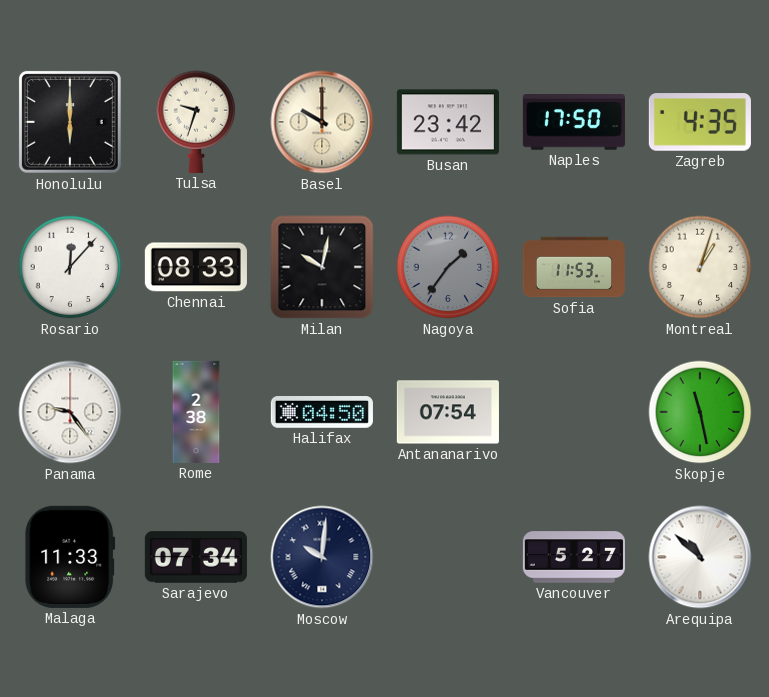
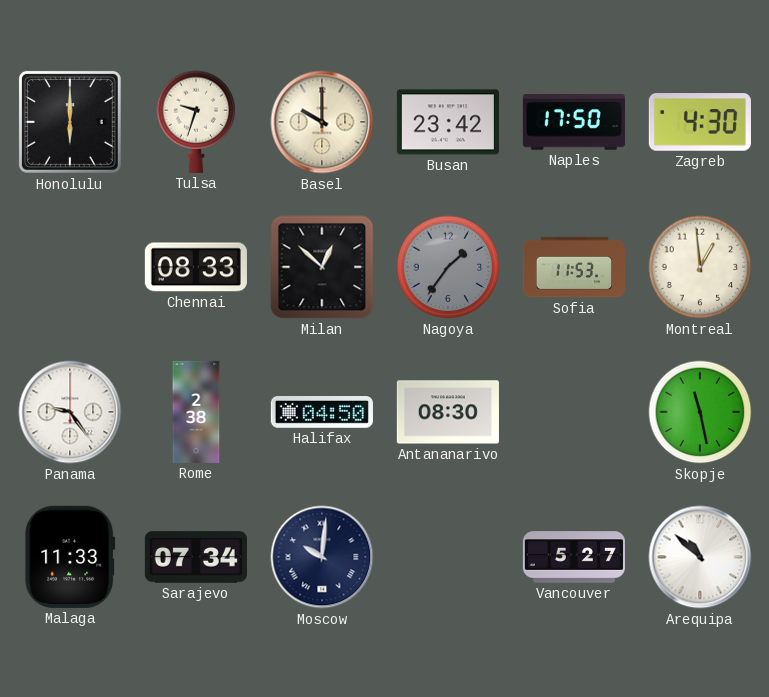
Zagreb: 4:35 -> 4:30
Rosario: 12:07 -> none
Milan: 10:02 -> 12:52
Montreal: 1:03 -> 12:59
Antananarivo: 07:54 -> 08:30
